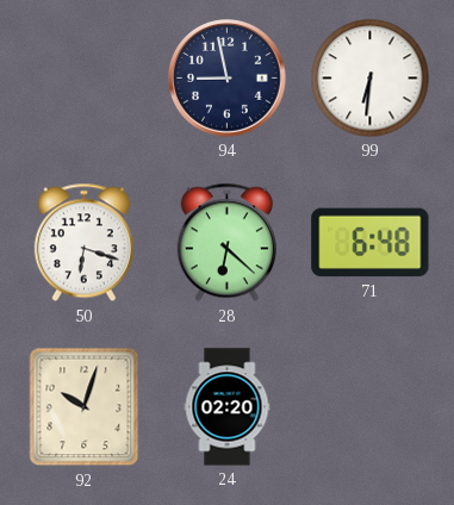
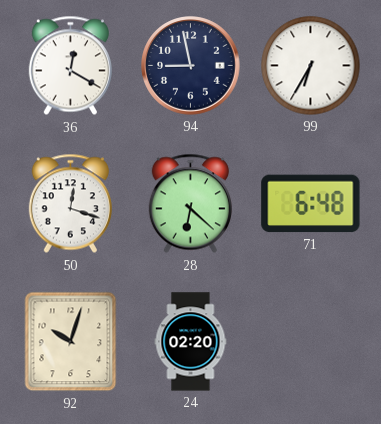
36: none -> 12:20
99: 6:31 -> 6:35
50: 6:18 -> 12:18
